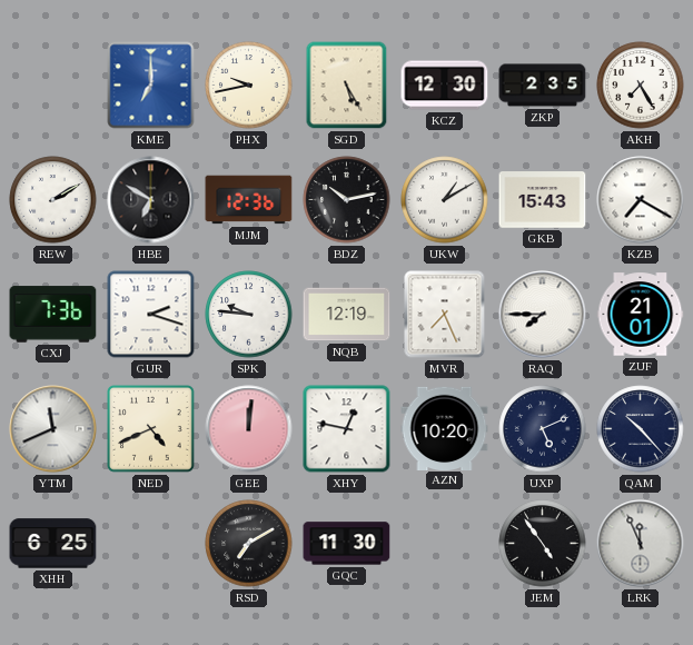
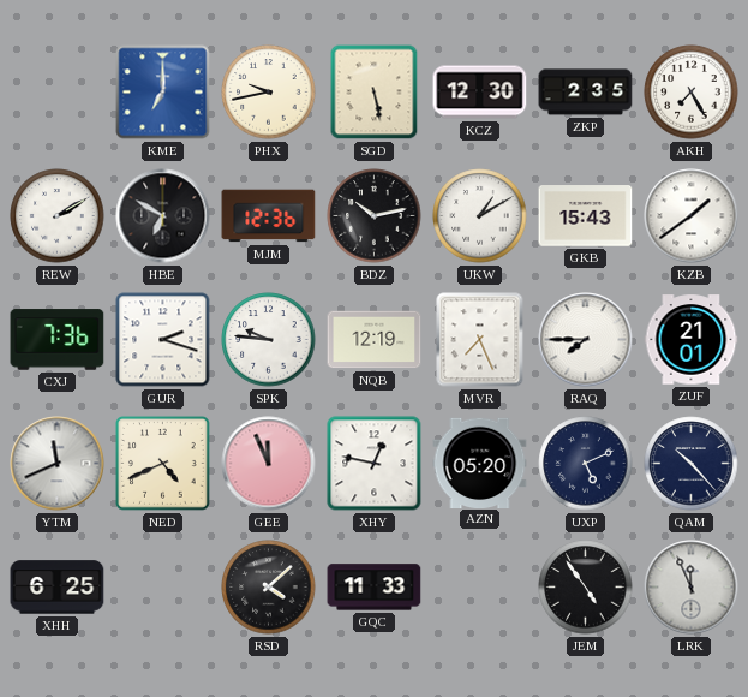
SGD: 5:25 -> 5:28
KZB: 7:20 -> 1:39
GEE: 12:01 -> 11:56
AZN: 10:20 -> 05:20
RSD: 7:10 -> 4:08
GQC: 11:30 -> 11:33
